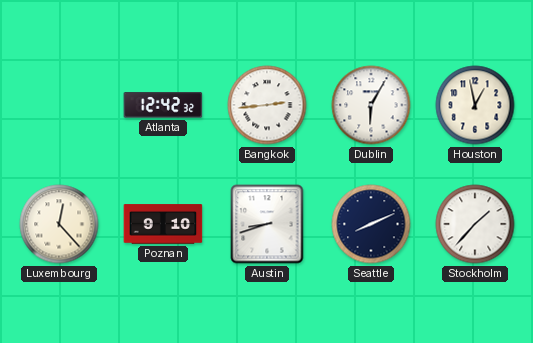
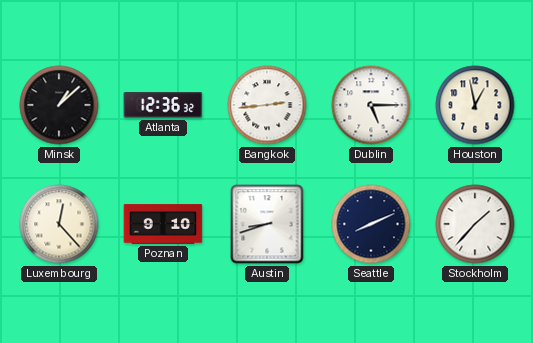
Minsk: none -> 1:08
Atlanta: 12:42 -> 12:36
Dublin: 6:05 -> 5:15
